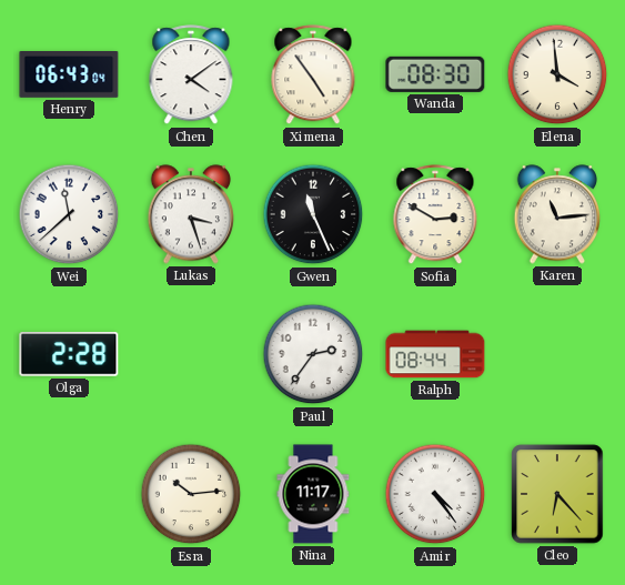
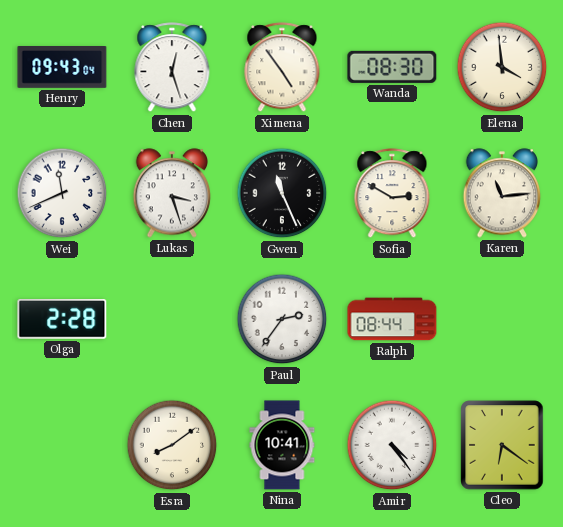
Henry: 06:43 -> 09:43
Chen: 4:09 -> 12:27
Wei: 11:38 -> 11:41
Esra: 10:14 -> 8:09
Nina: 11:17 -> 10:41
Cleo: 6:23 -> 6:21
